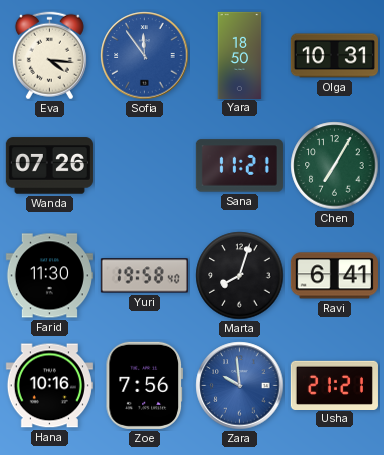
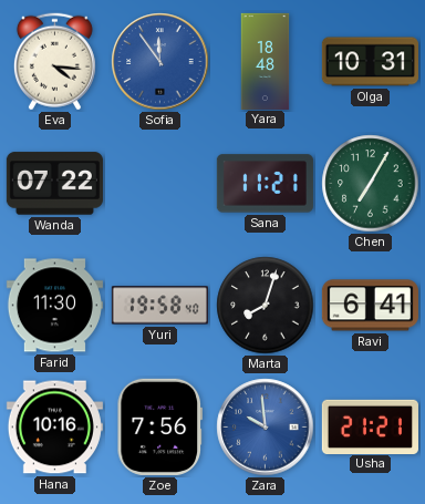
Yara: 18:50 -> 18:48
Wanda: 07:26 -> 07:22
